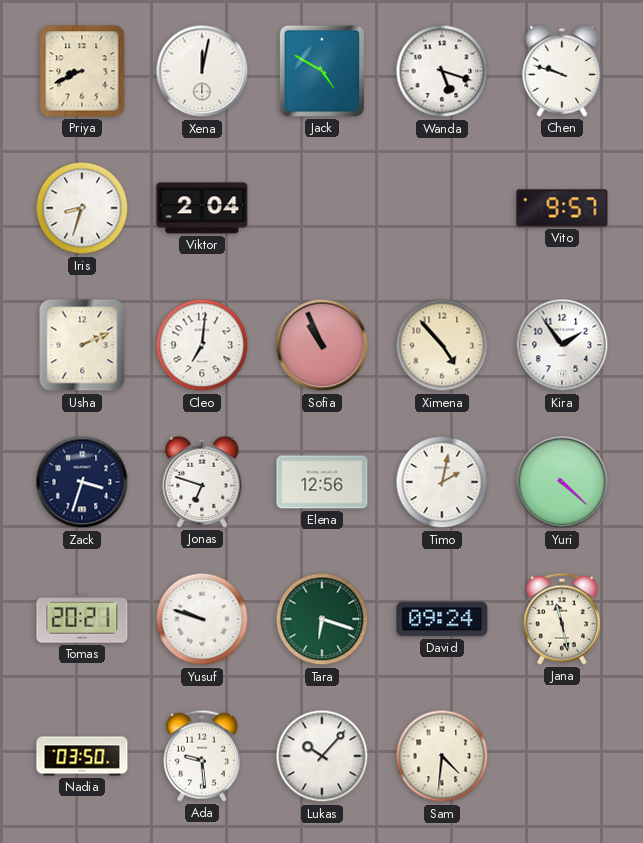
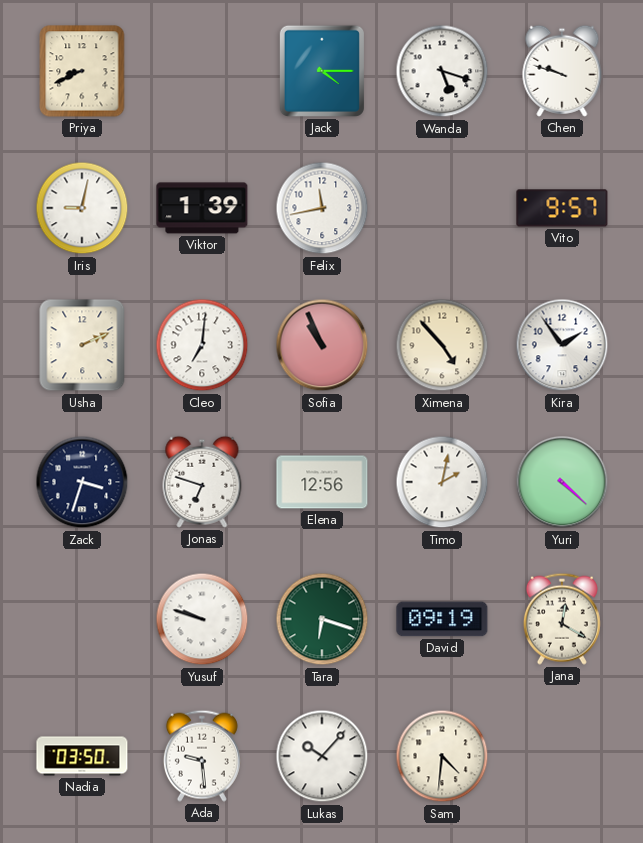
Xena: 12:02 -> none
Jack: 4:50 -> 4:15
Iris: 8:33 -> 9:02
Viktor: 2:04 -> 1:39
Felix: none -> 11:43
Tomas: 20:21 -> none
David: 09:24 -> 09:19
Jana: 11:28 -> 12:20
